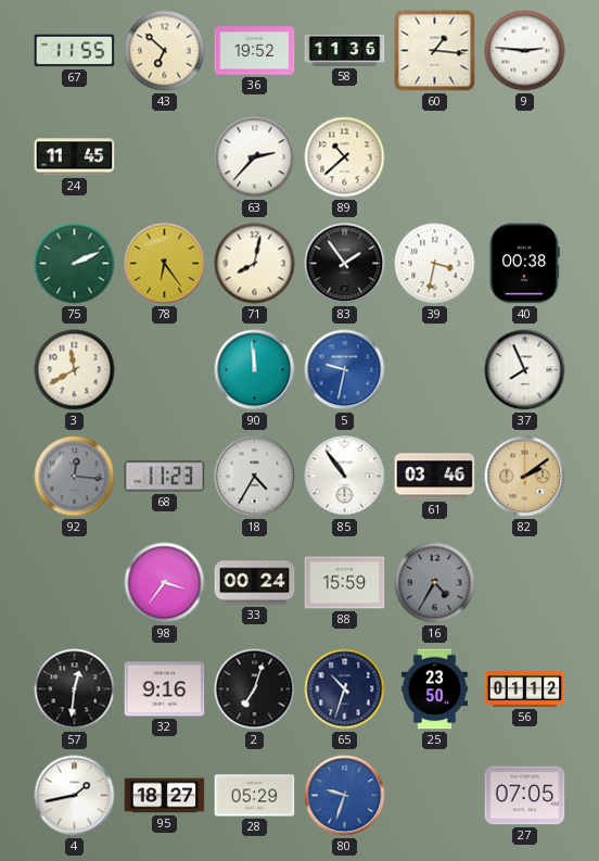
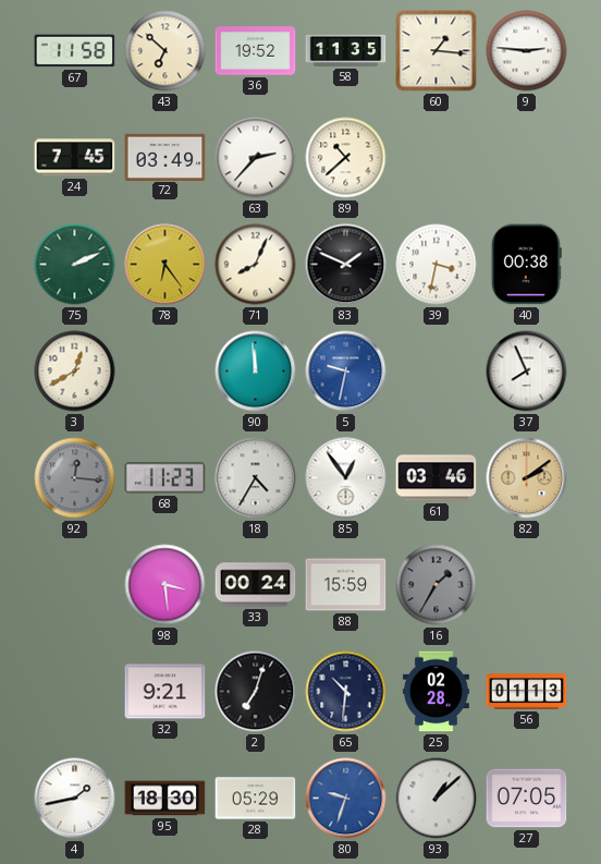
67: 11:55 -> 11:58
58: 11:36 -> 11:35
24: 11:45 -> 7:45
72: none -> 03:49
71: 8:02 -> 8:04
83: 1:54 -> 1:49
3: 11:40 -> 12:40
85: 10:54 -> 12:54
98: 3:36 -> 3:29
16: 4:35 -> 1:35
57: 12:31 -> none
32: 9:16 -> 9:21
65: 10:33 -> 10:31
25: 23:50 -> 02:28
56: 01:12 -> 01:13
95: 18:27 -> 18:30
93: none -> 1:08
